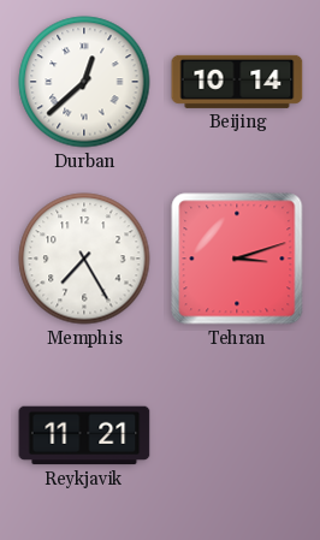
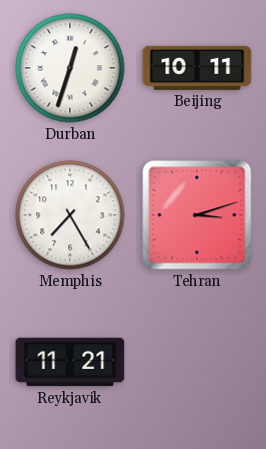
Durban: 12:38 -> 12:33
Beijing: 10:14 -> 10:11
